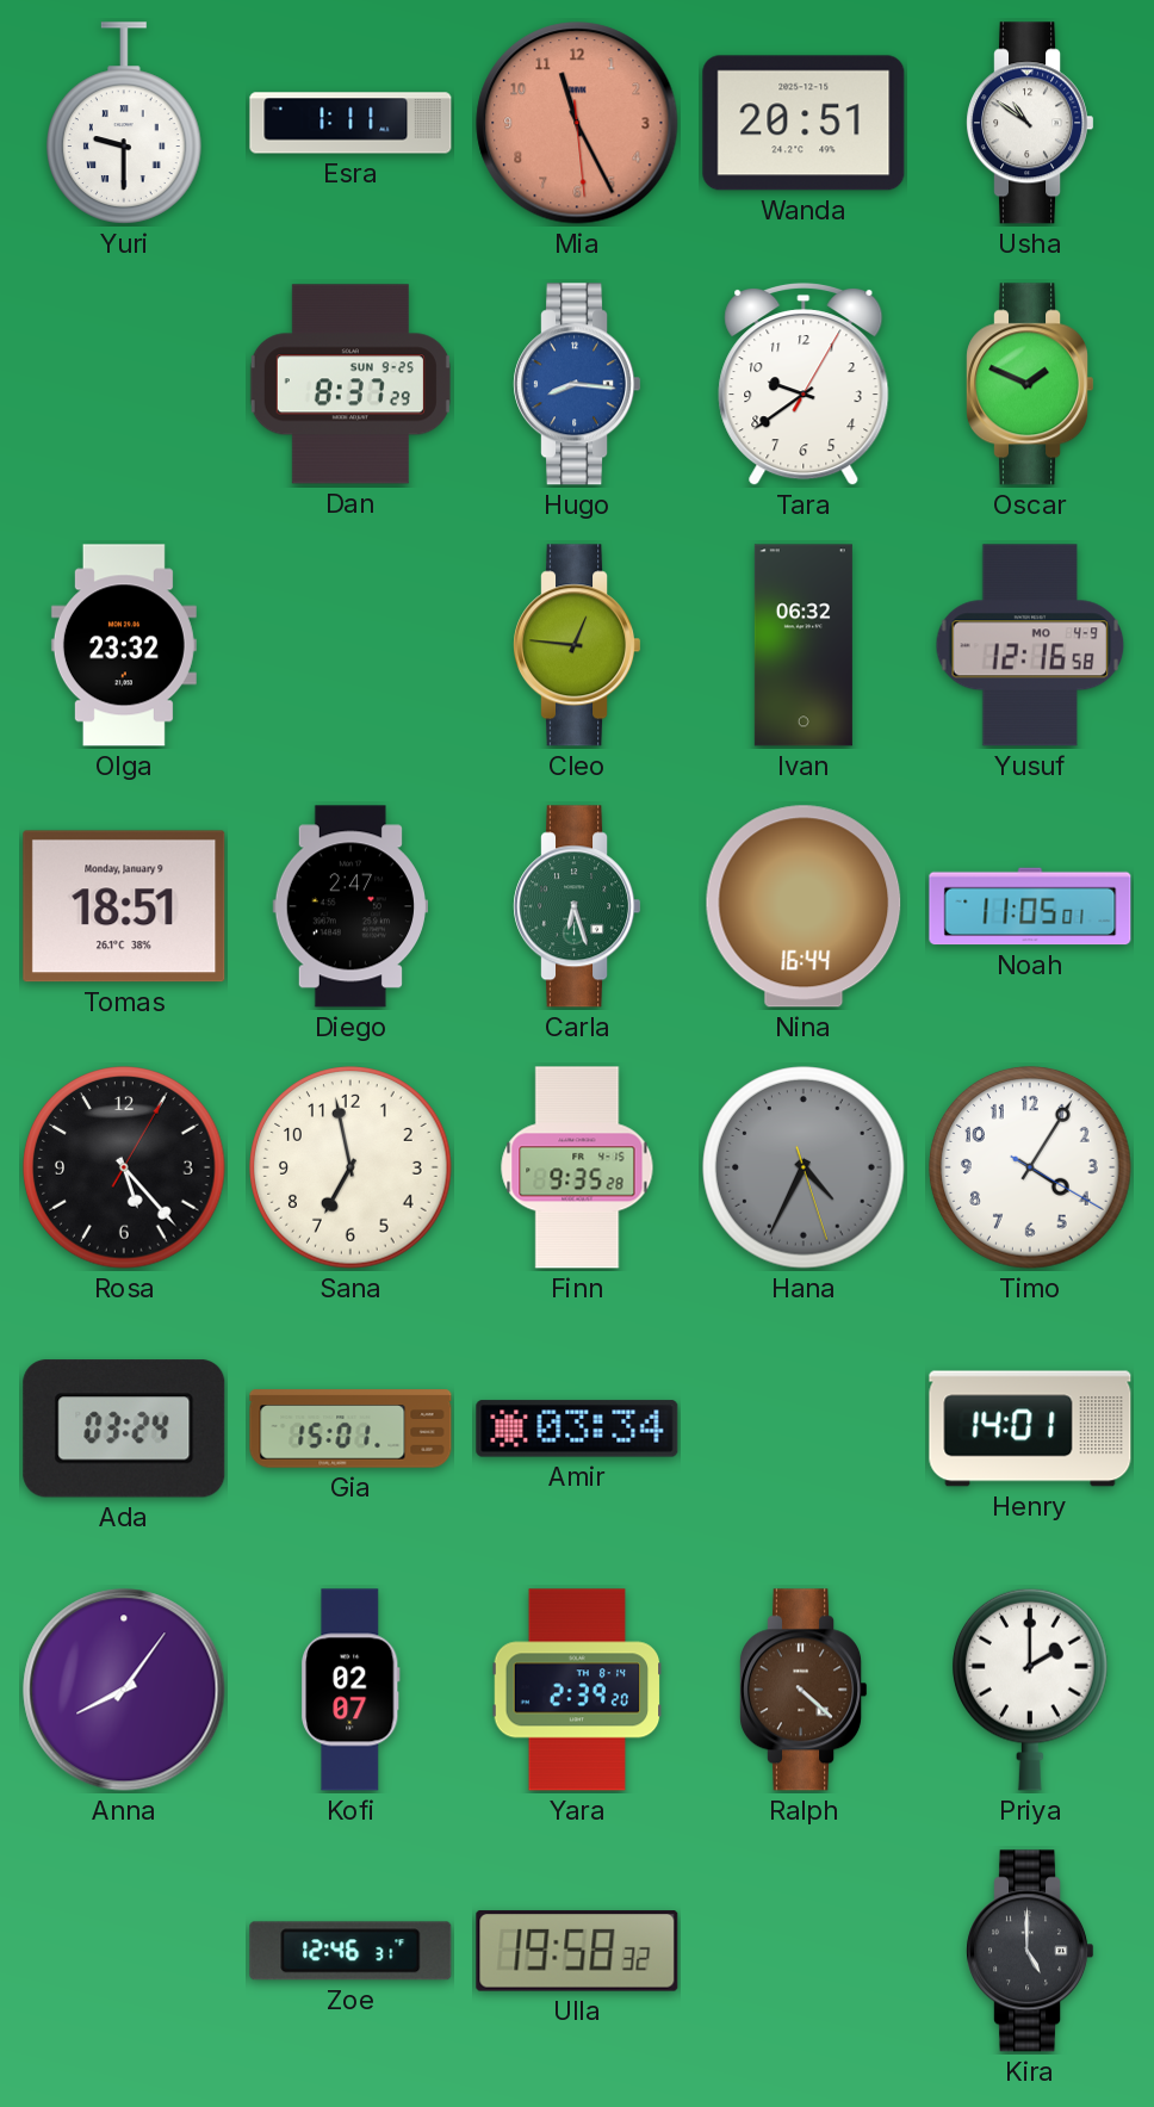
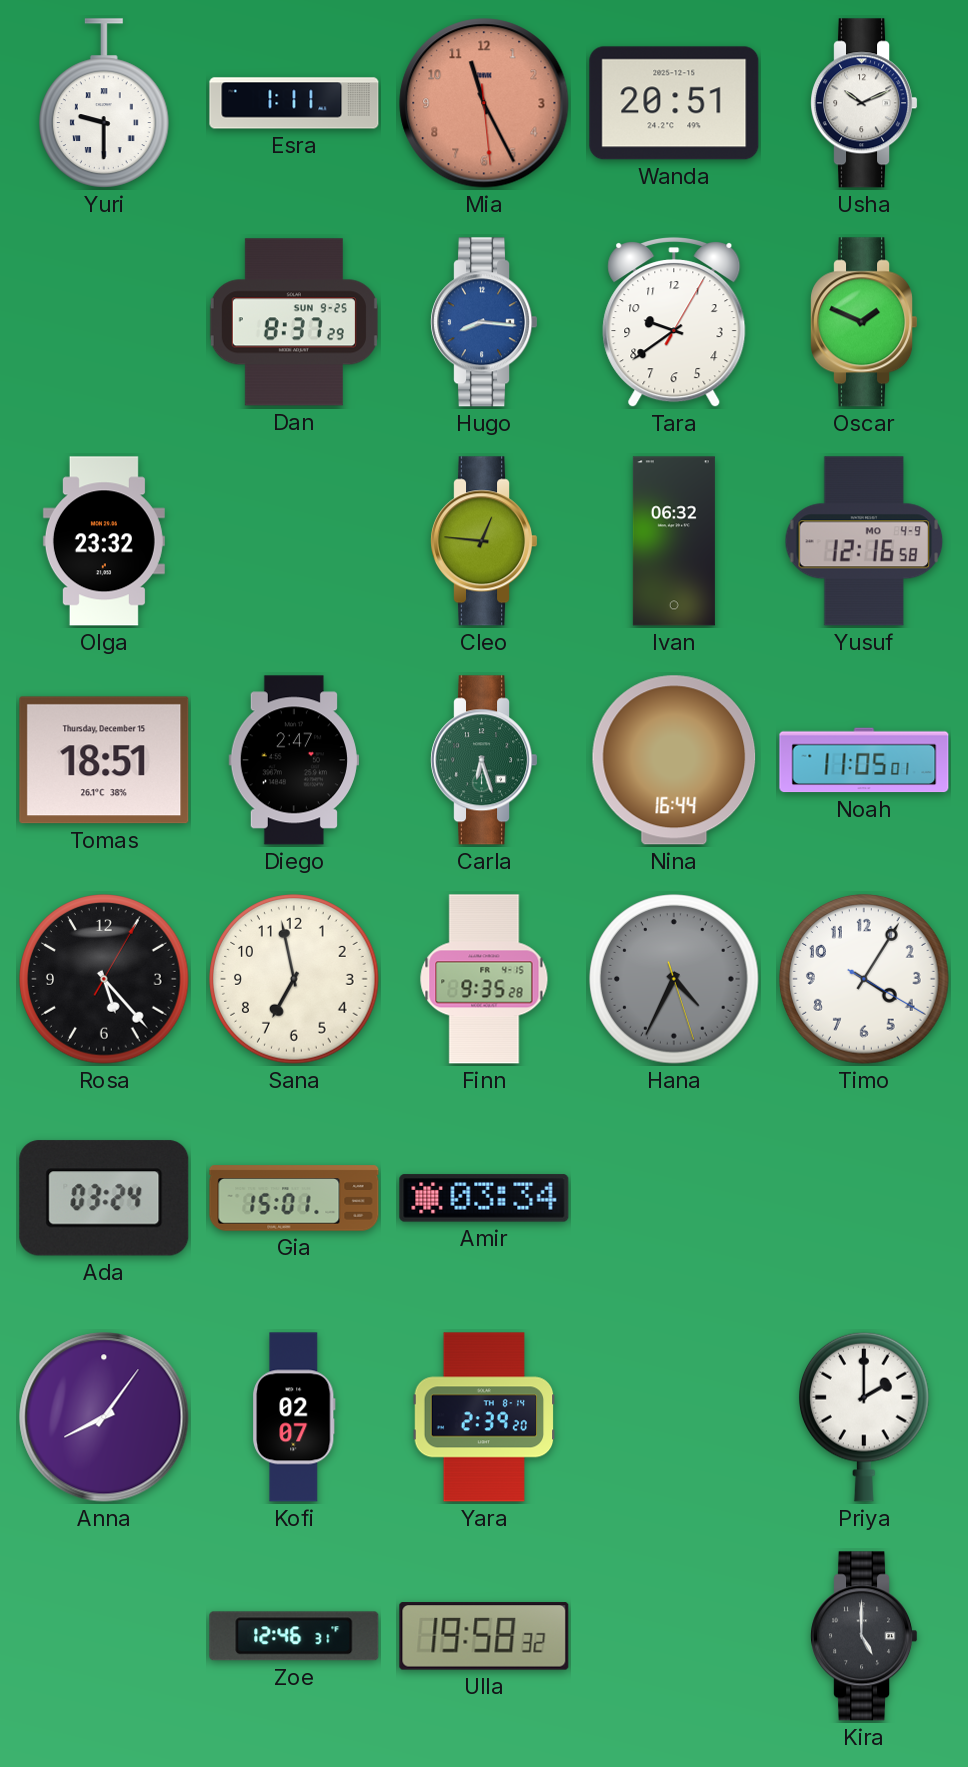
Usha: 10:51 -> 10:11
Tomas date: Monday, January 9 -> Thursday, December 15
Henry: 14:01 -> none
Ralph: 4:22 -> none
